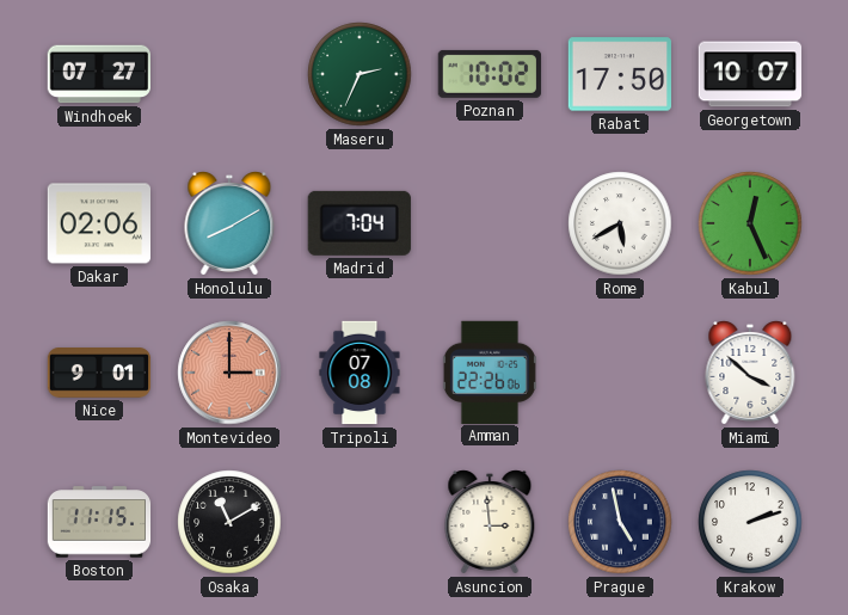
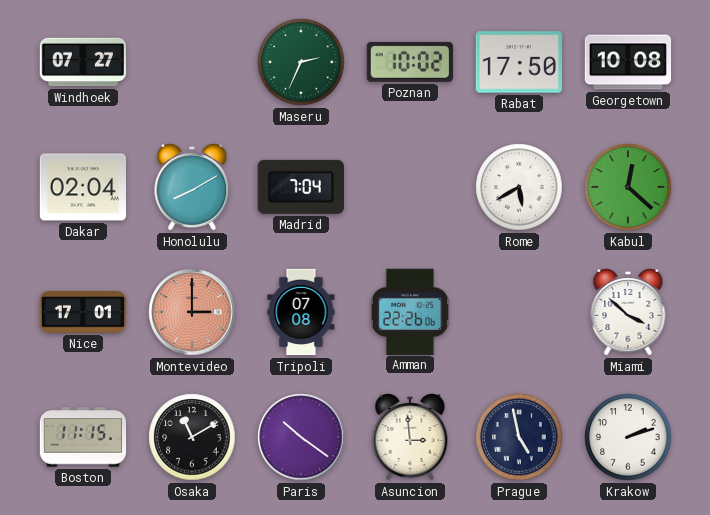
Georgetown: 10:07 -> 10:08
Dakar: 02:06 -> 02:04
Kabul: 12:26 -> 12:22
Nice: 9:01 -> 17:01
Paris: none -> 10:21
